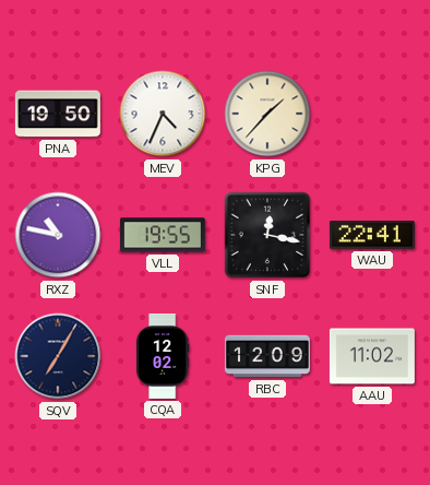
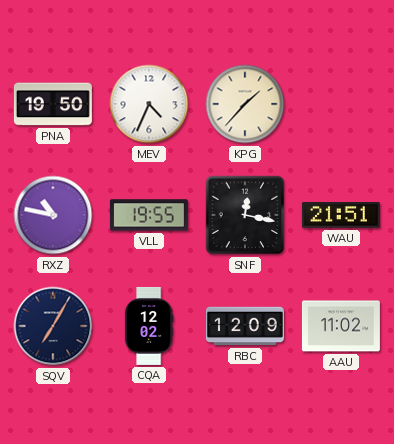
WAU: 22:41 -> 21:51
